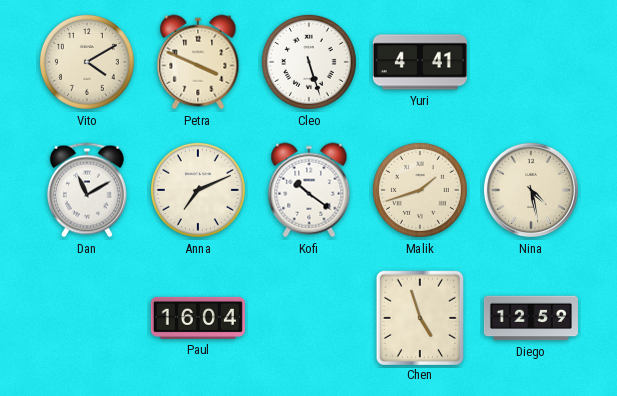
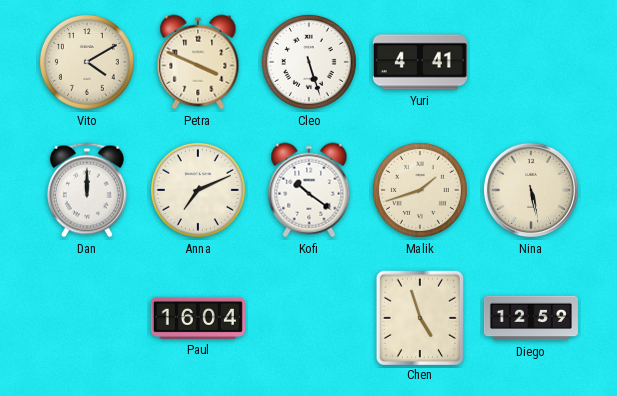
Dan: 11:10 -> 12:00
Nina: 4:28 -> 5:28
